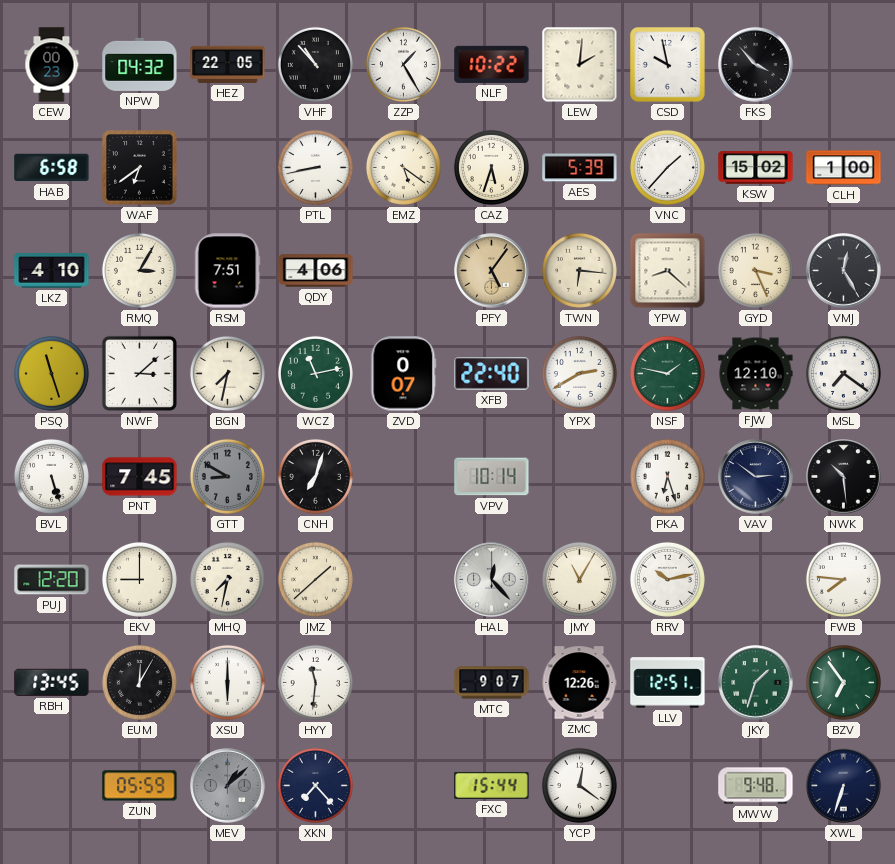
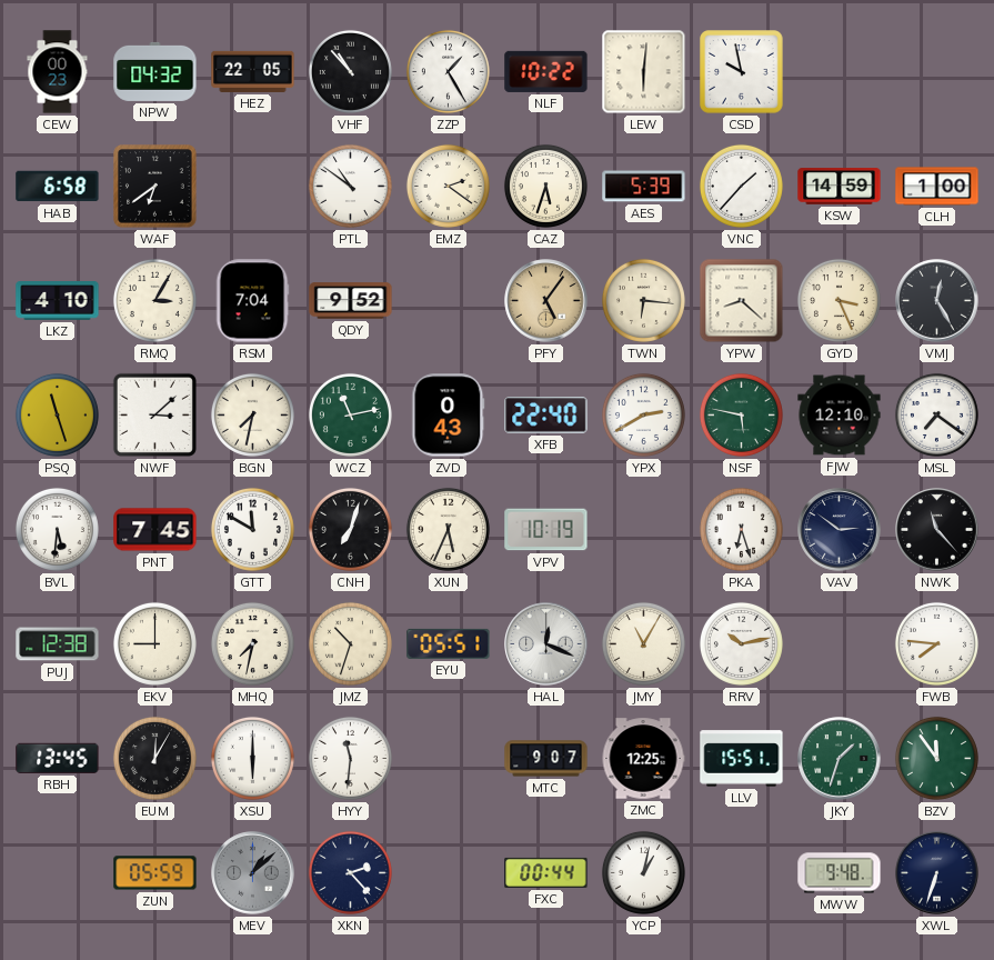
LEW: 2:01 -> 6:01
FKS: 3:53 -> none
PTL: 8:43 -> 10:51
EMZ: 5:21 -> 2:21
KSW: 15:02 -> 14:59
RSM: 7:51 -> 7:04
QDY: 4:06 -> 9:52
ZVD: 0:07 -> 0:43
NSF: 1:47 -> 5:47
BVL: 5:27 -> 5:31
GTT: 8:50 -> 11:50
GTT dial: grey -> white
XUN: none -> 5:34
VPV: 10:14 -> 10:19
NWK: 10:29 -> 11:23
PUJ: 12:20 -> 12:38
JMZ: 1:38 -> 10:33
EYU: none -> 05:51
HAL: 12:23 -> 12:19
ZMC: 12:26 -> 12:25
LLV: 12:51 -> 15:51
BZV: 6:54 -> 11:54
XKN: 7:23 -> 2:23
FXC: 15:44 -> 00:44
YCP: 12:21 -> 1:02
